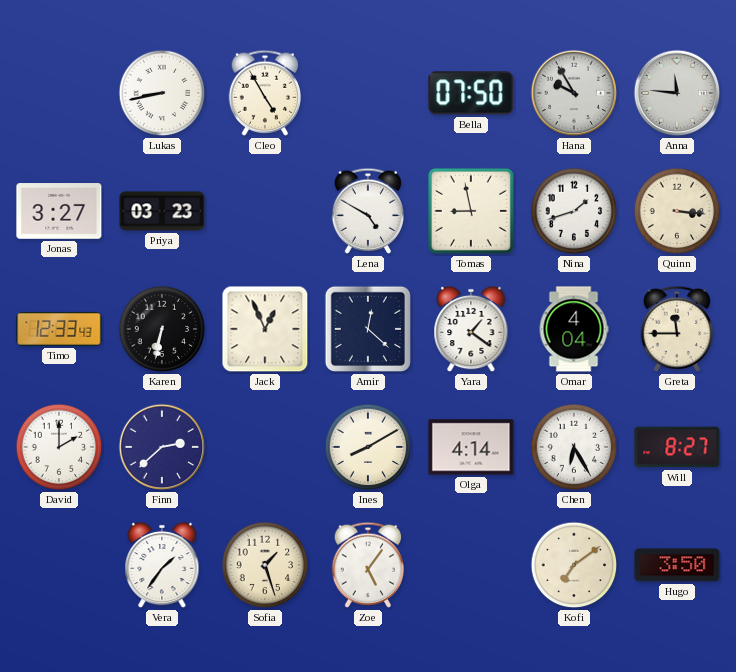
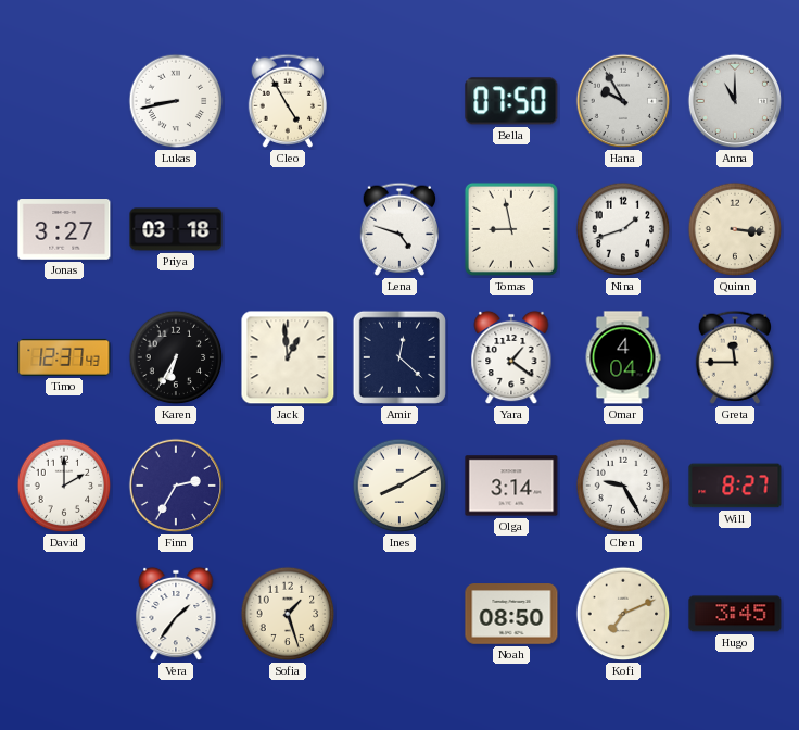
Anna: 11:46 -> 11:00
Priya: 03:23 -> 03:18
Lena: 4:50 -> 4:48
Timo: 12:33 -> 12:37
Karen: 6:32 -> 6:35
Jack: 12:56 -> 12:59
Finn: 2:38 -> 2:35
Olga: 4:14 -> 3:14
Chen: 6:25 -> 9:25
Zoe: 5:06 -> none
Noah: none -> 08:50
Kofi: 7:09 -> 7:11
Hugo: 3:50 -> 3:45
